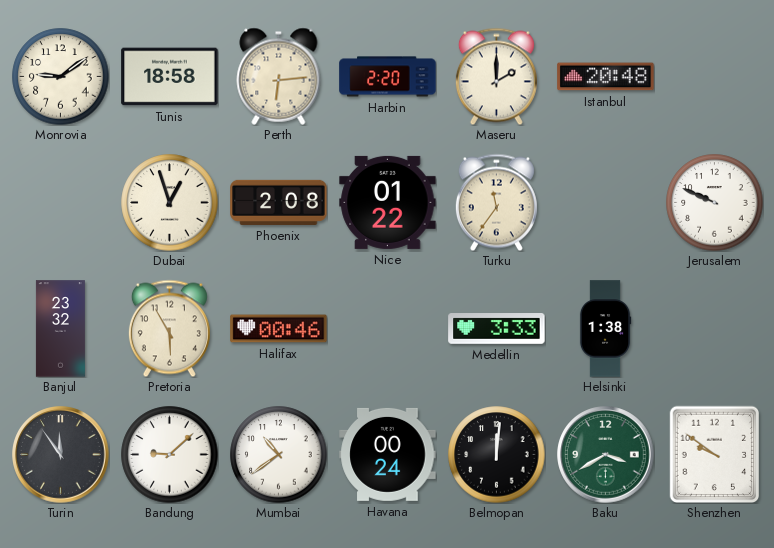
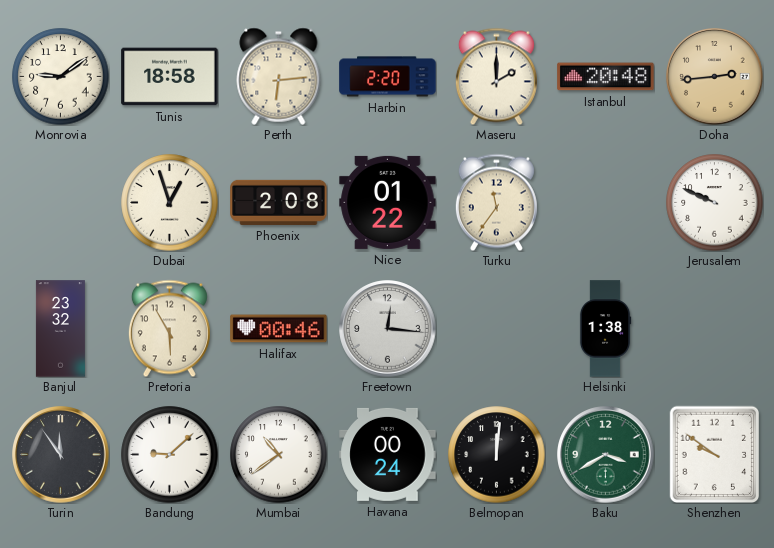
Doha: none -> 2:44
Freetown: none -> 12:16
Medellin: 3:33 -> none
